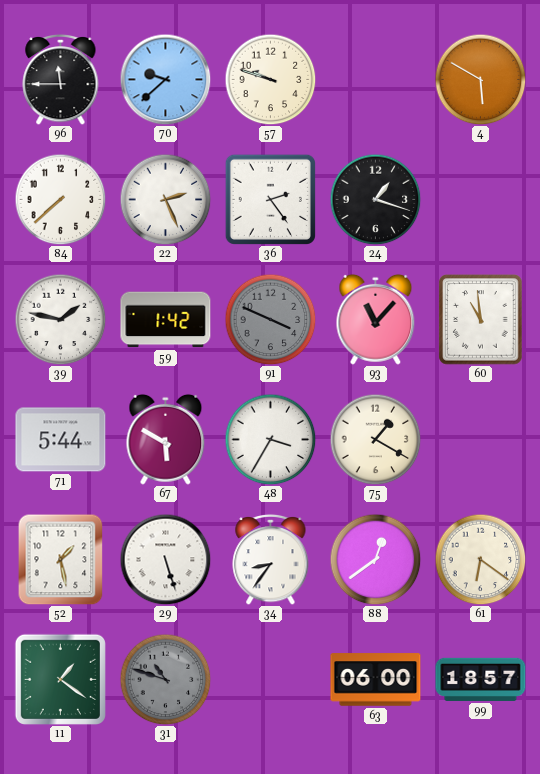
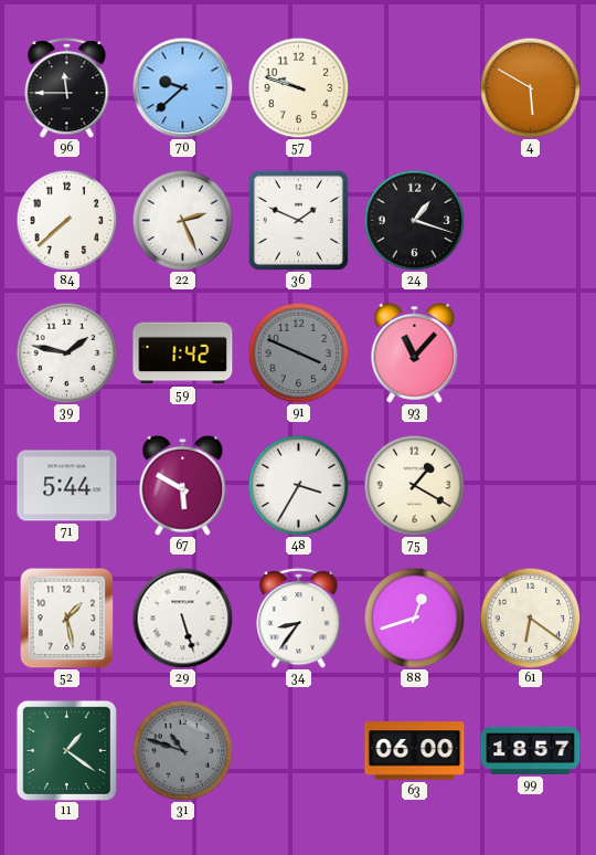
36: 2:24 -> 1:49
60: 10:59 -> none
88: 12:39 -> 12:42
